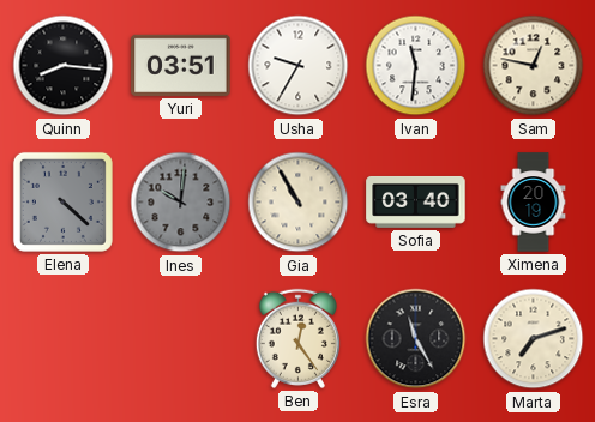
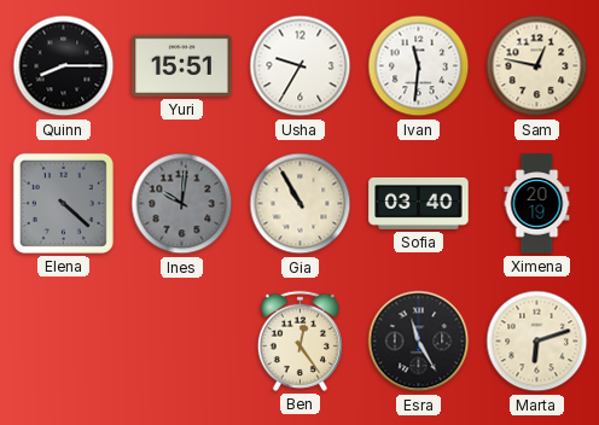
Quinn: 8:16 -> 8:15
Yuri: 03:51 -> 15:51
Marta: 7:12 -> 6:12
